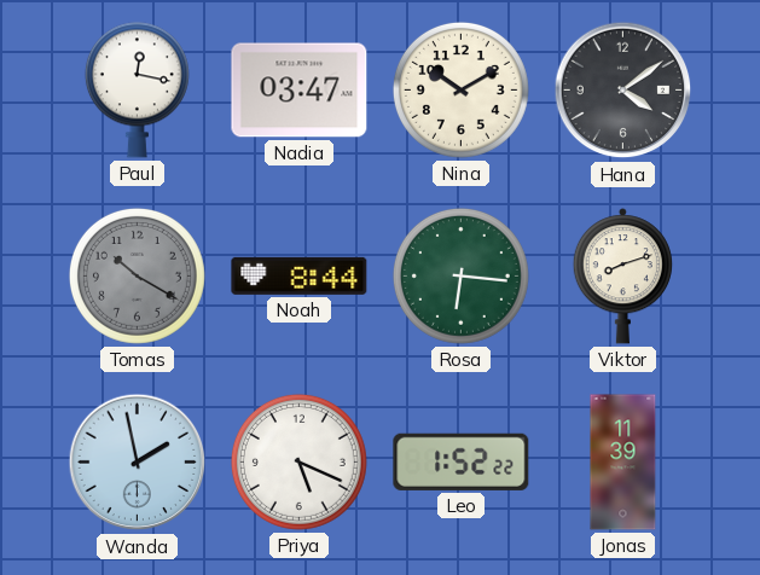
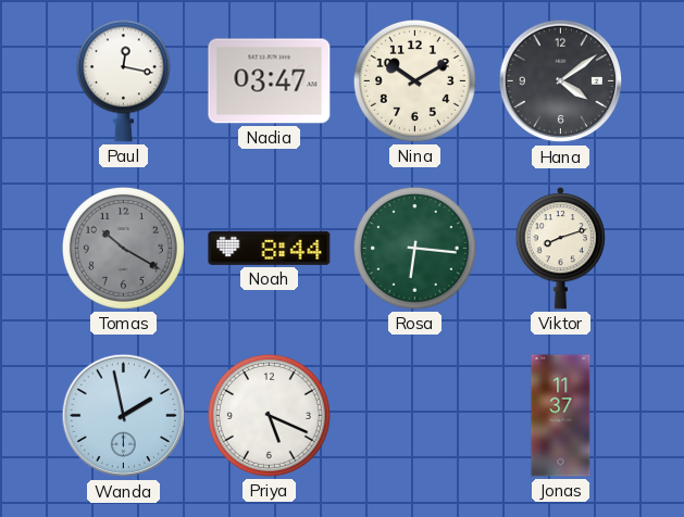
Leo: 1:52 -> none
Jonas: 11:39 -> 11:37
